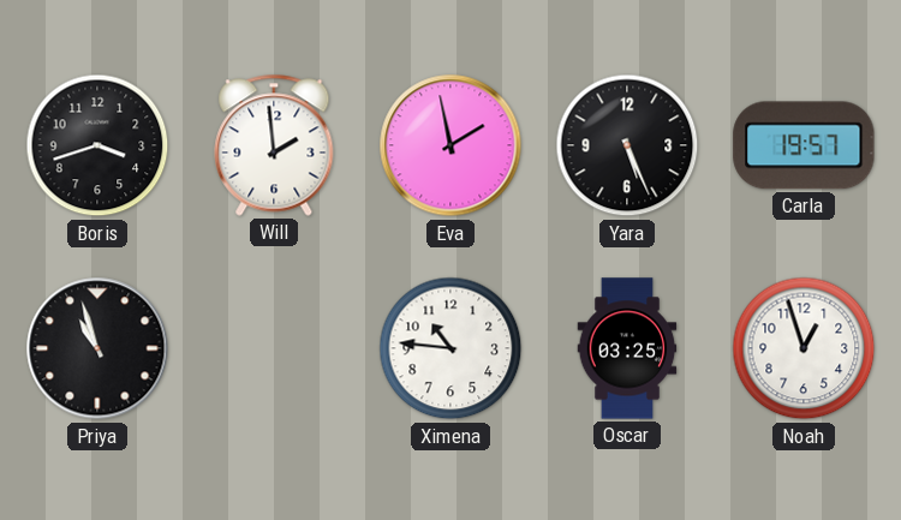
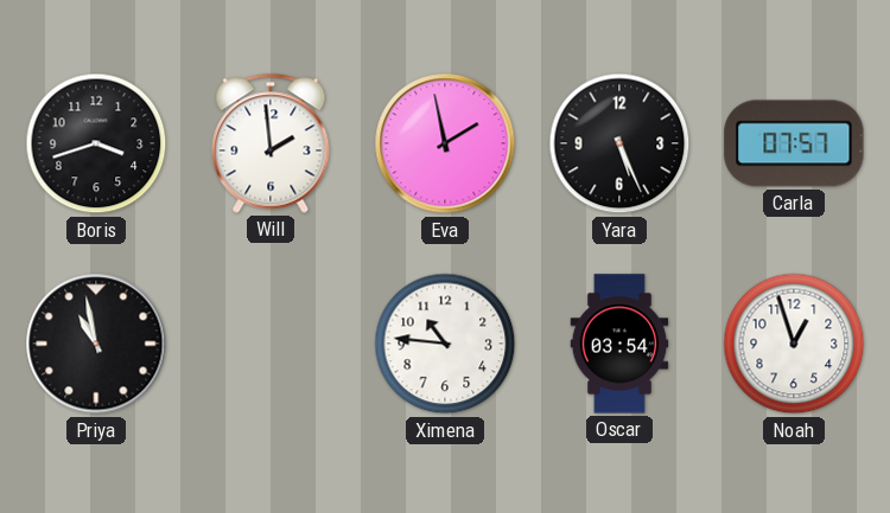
Carla: 19:57 -> 07:57
Priya: 10:57 -> 10:58
Oscar: 03:25 -> 03:54
